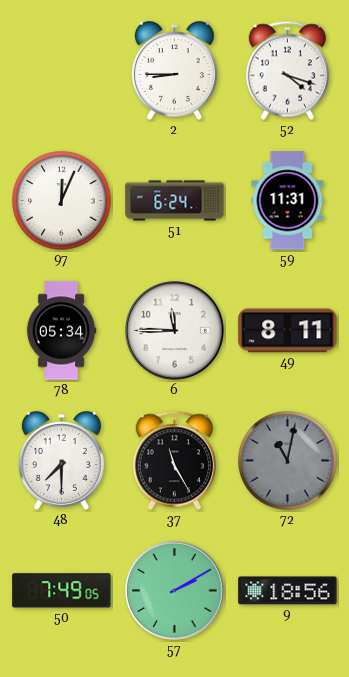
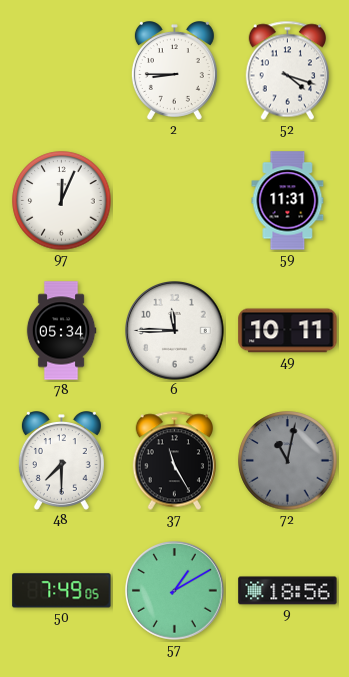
51: 6:24 -> none
49: 8:11 -> 10:11
57: 2:10 -> 1:10
